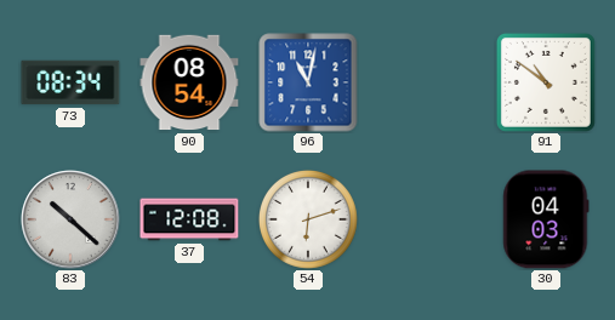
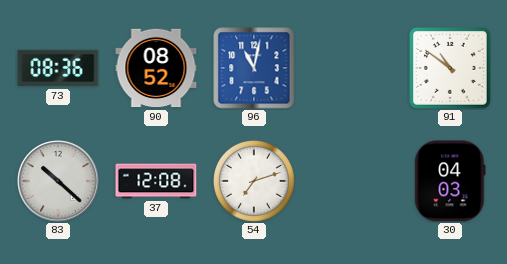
73: 08:34 -> 08:36
90: 08:54 -> 08:52
54: 6:12 -> 7:12
